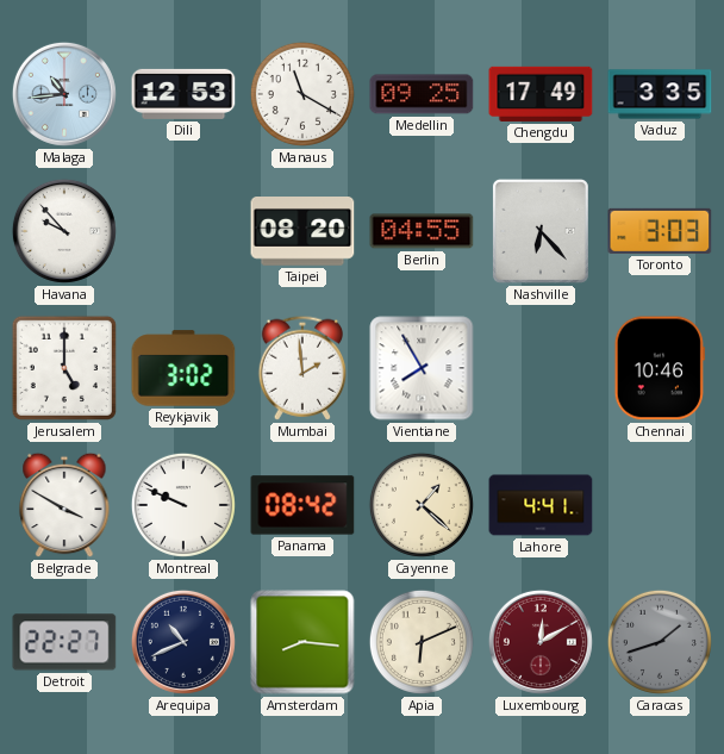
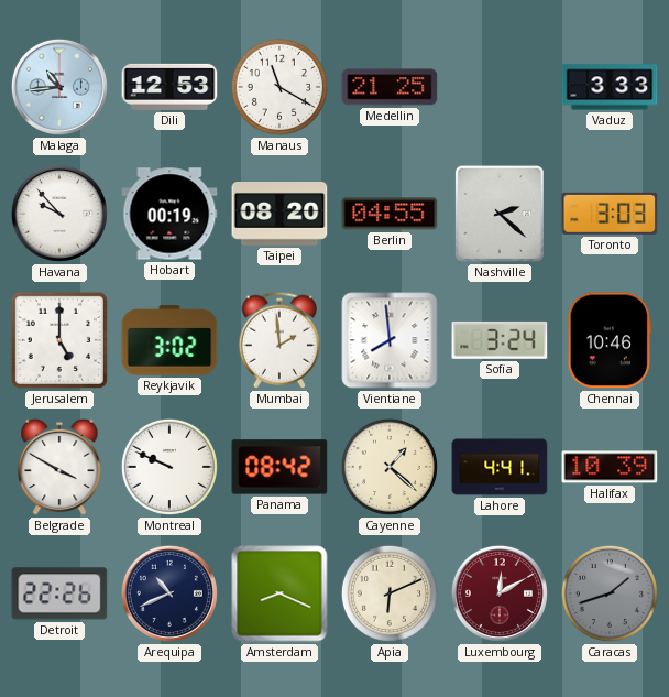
Medellin: 09:25 -> 21:25
Chengdu: 17:49 -> none
Vaduz: 3:35 -> 3:33
Hobart: none -> 00:19
Nashville: 6:23 -> 2:22
Vientiane: 7:55 -> 7:59
Sofia: none -> 3:24
Halifax: none -> 10:39
Detroit: 22:27 -> 22:26
Amsterdam: 8:16 -> 8:19
